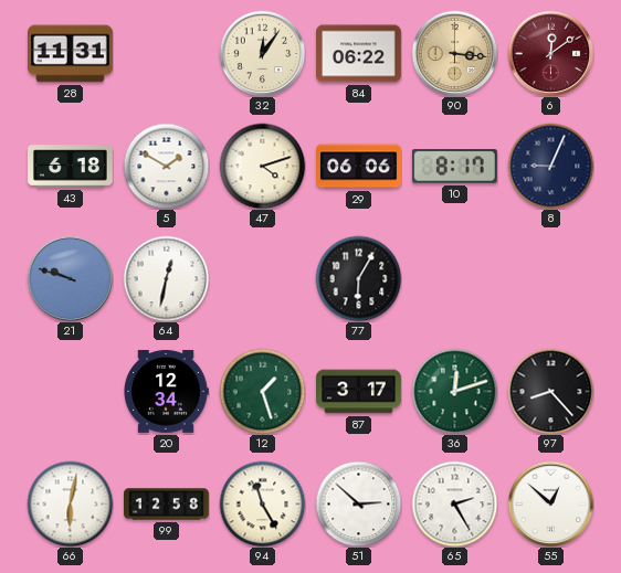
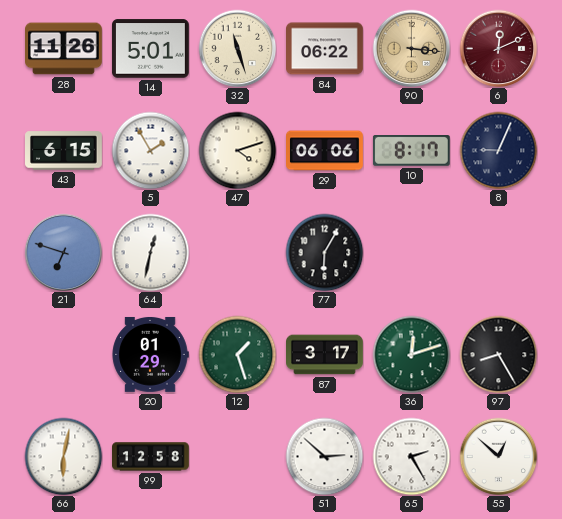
28: 11:31 -> 11:26
14: none -> 5:01
32: 12:06 -> 11:27
6: 12:09 -> 12:11
43: 6:18 -> 6:15
5: 1:50 -> 1:55
21: 9:48 -> 6:48
20: 12:34 -> 01:29
97: 8:23 -> 8:25
94: 11:25 -> none
